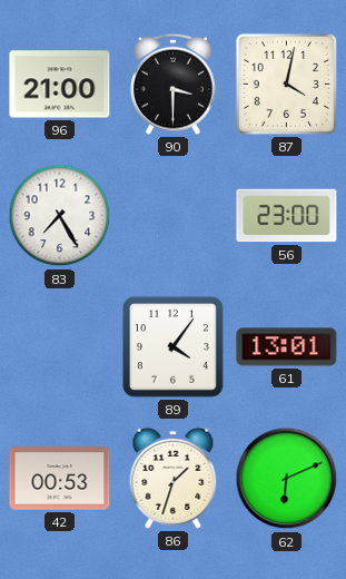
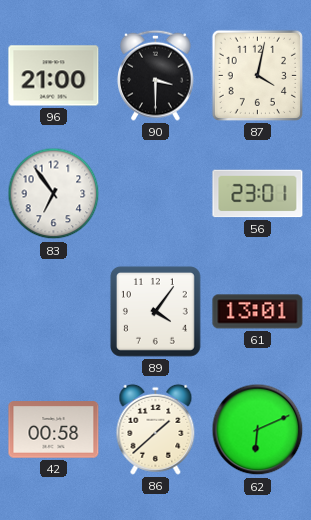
83: 7:25 -> 6:54
56: 23:00 -> 23:01
42: 00:53 -> 00:58
86: 1:33 -> 1:38
